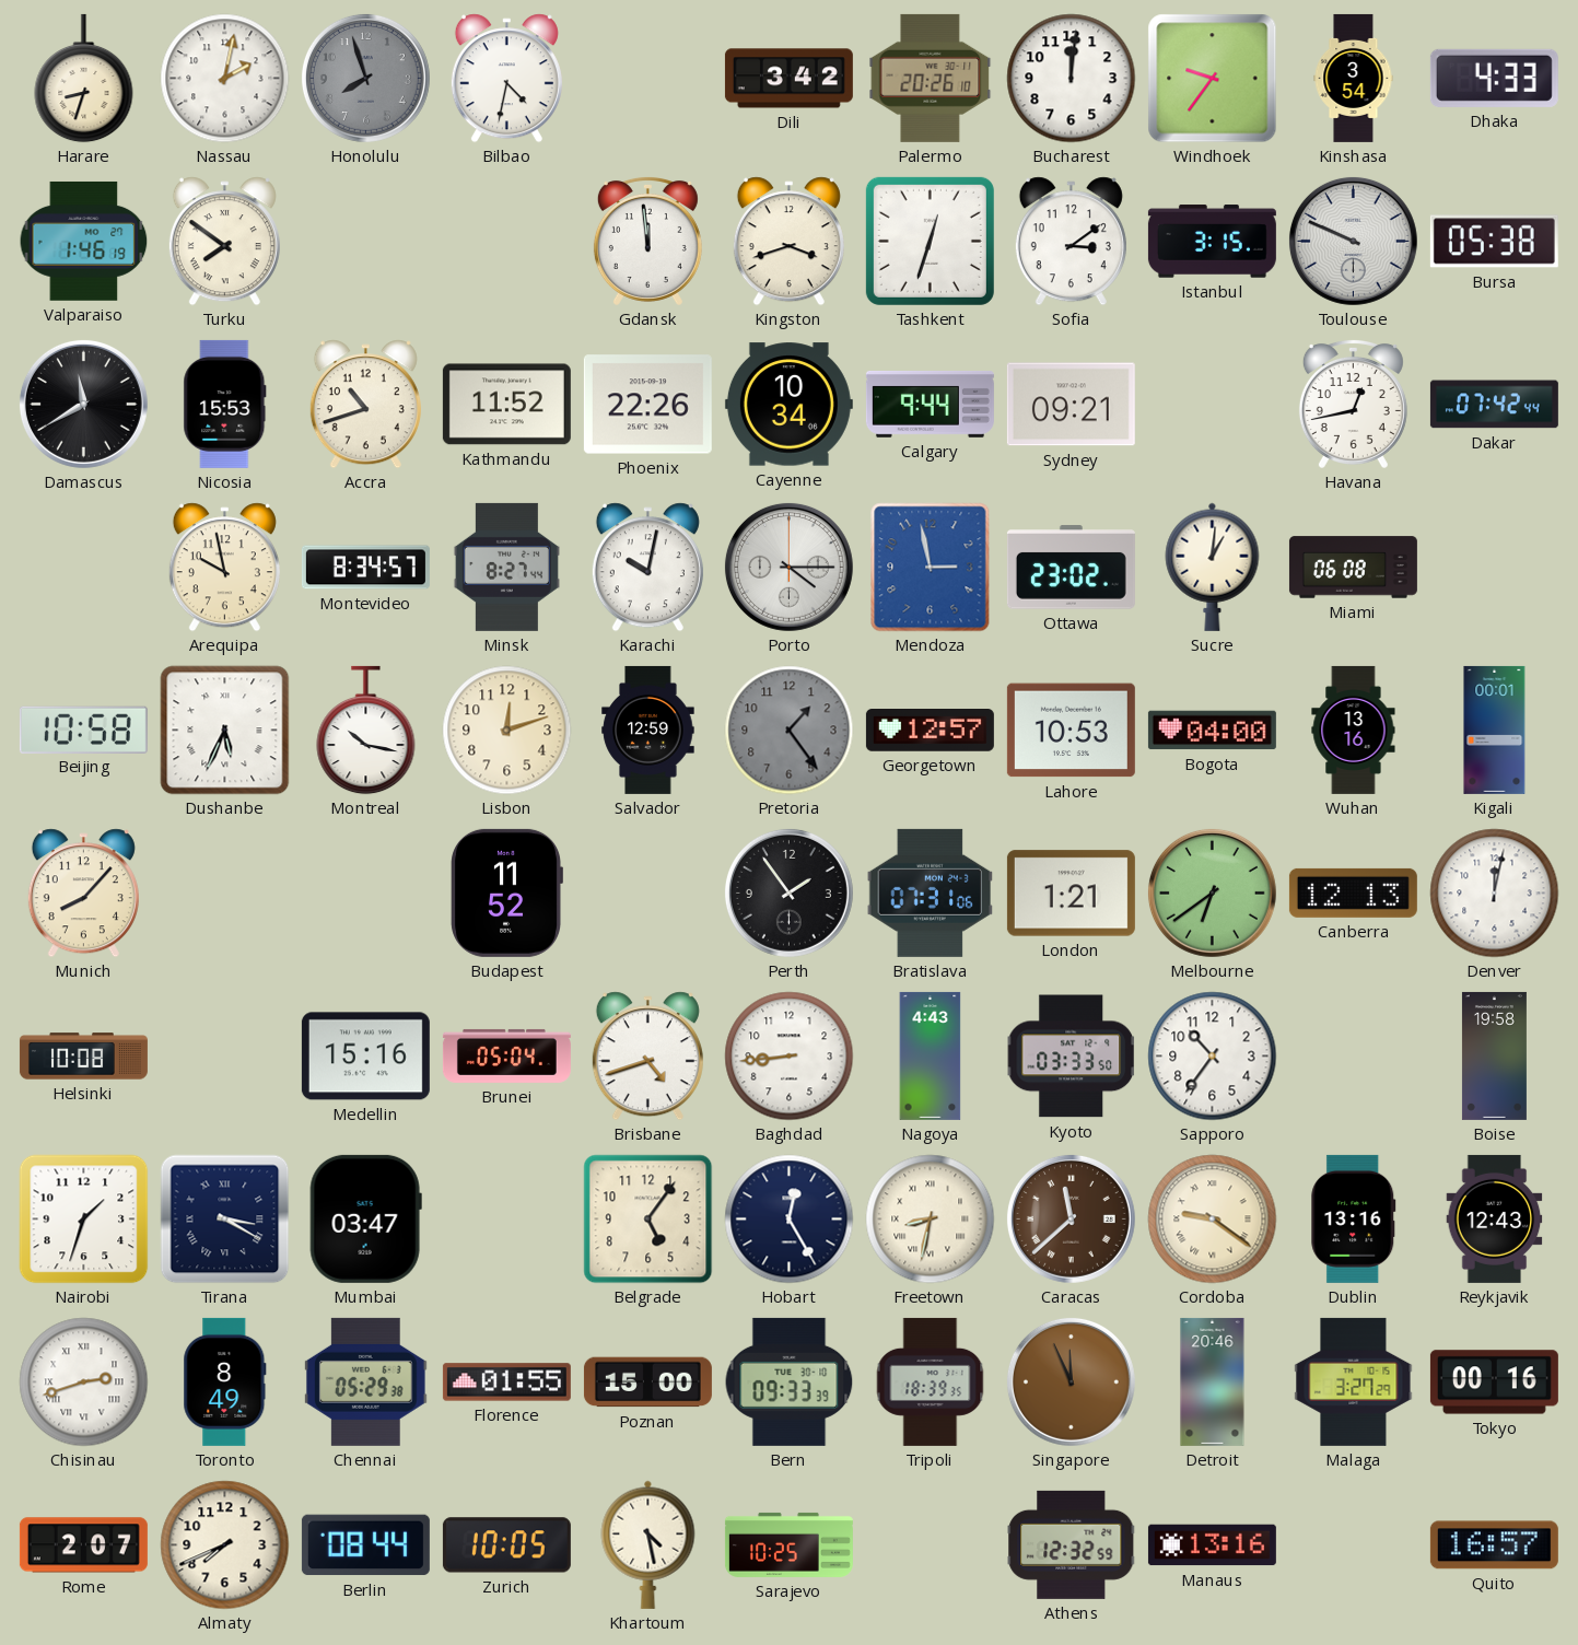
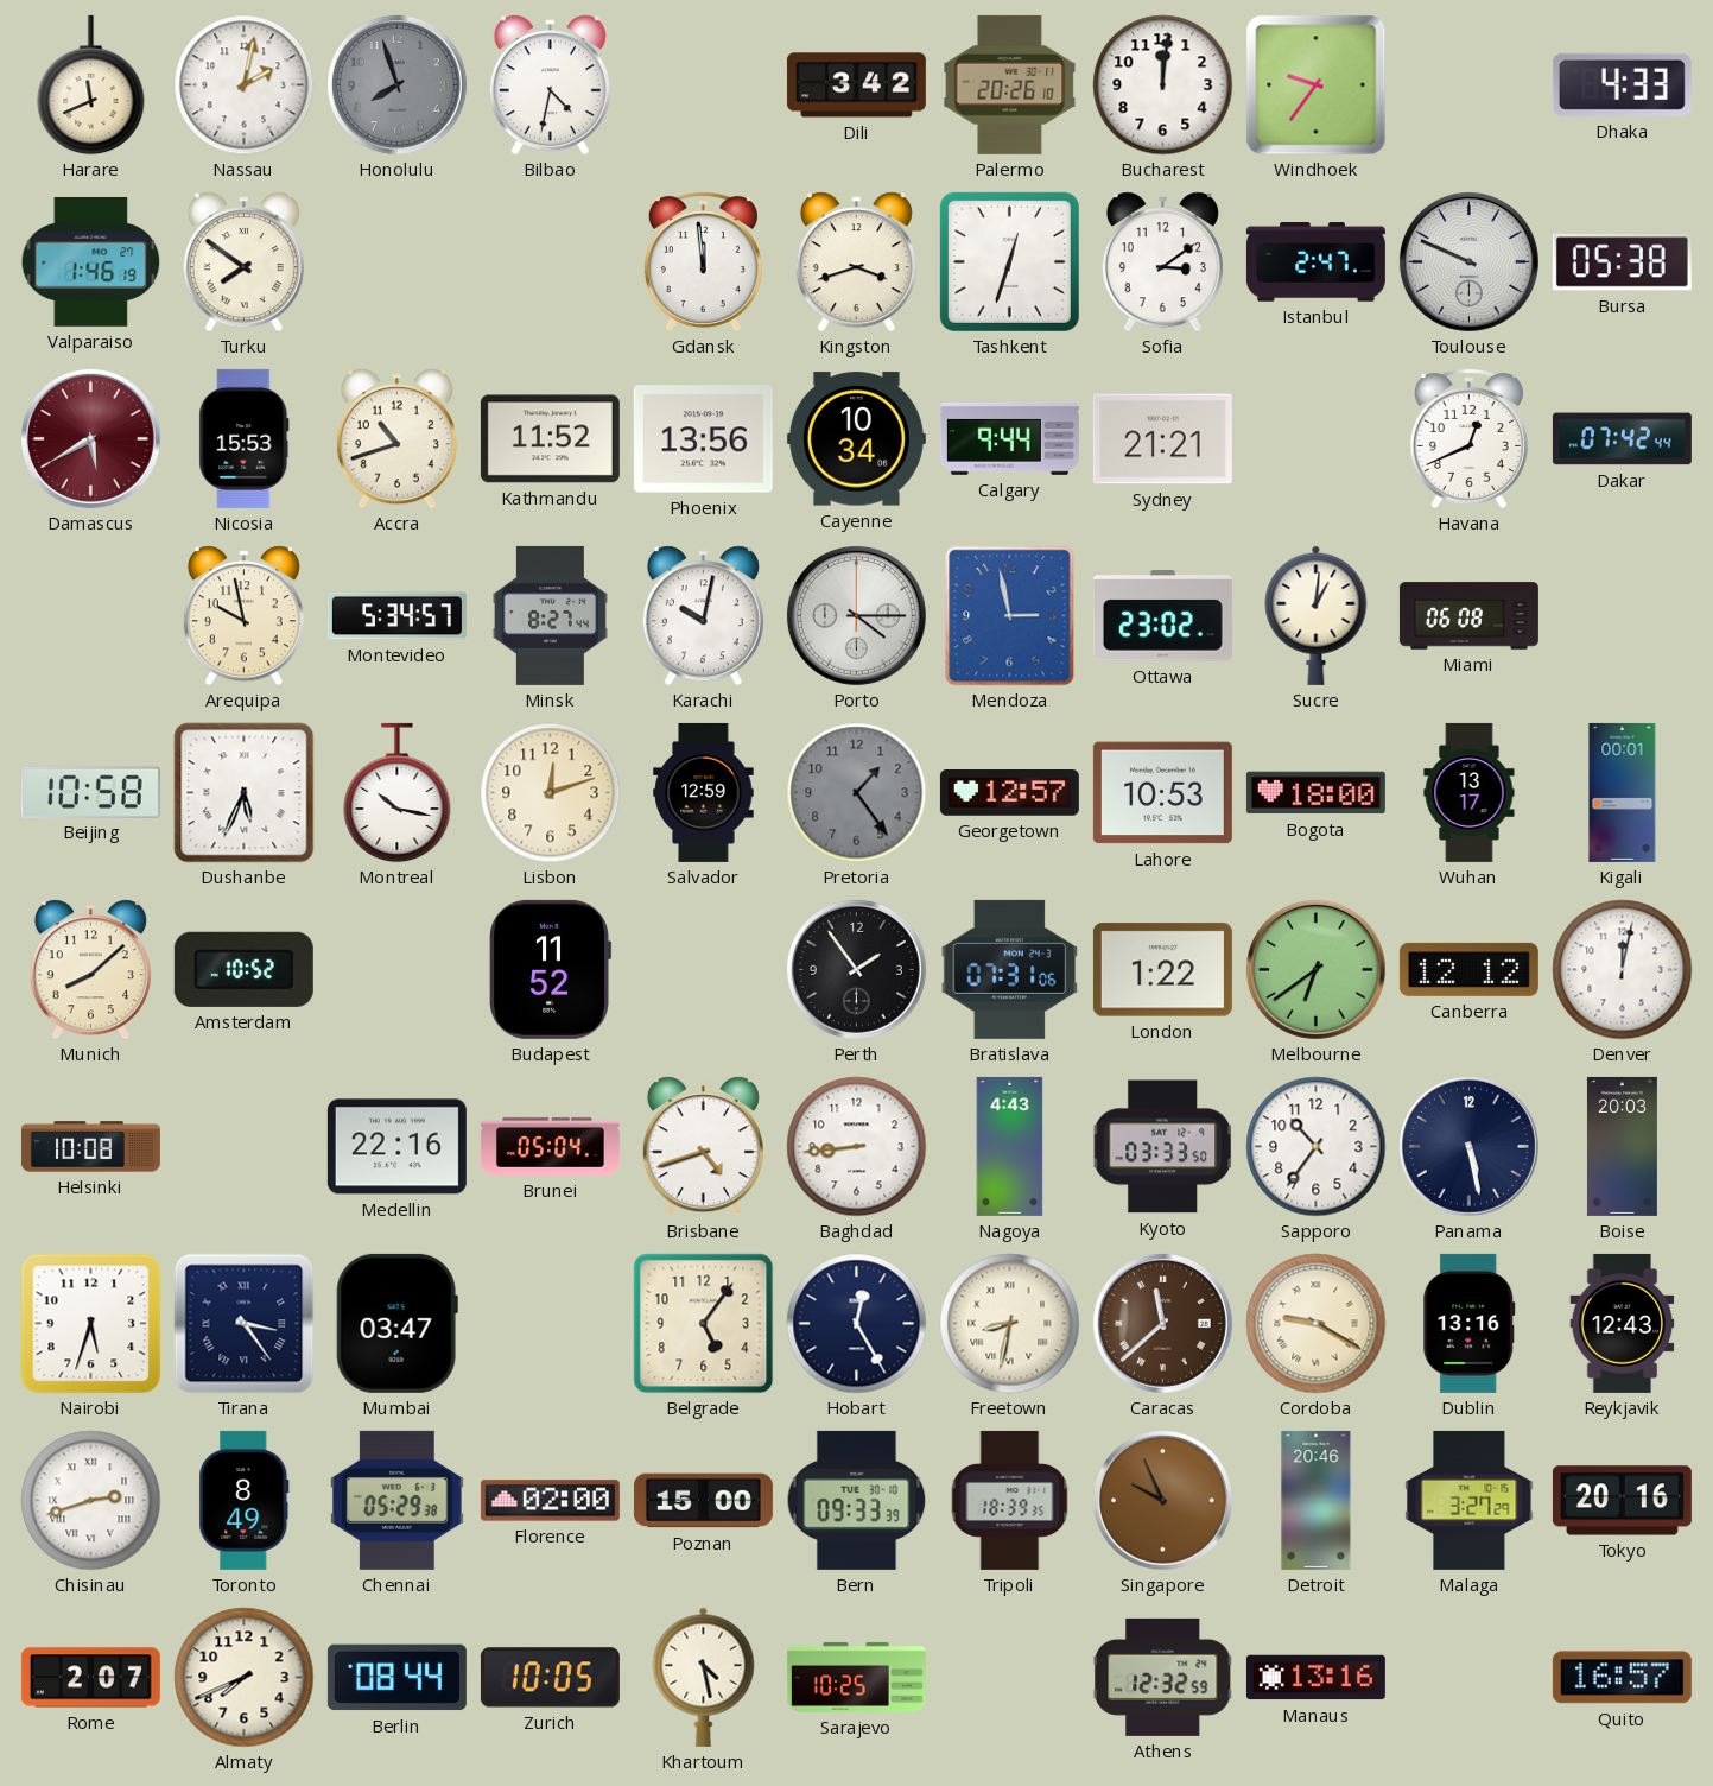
Harare: 8:33 -> 11:41
Kinshasa: 3:54 -> none
Istanbul: 3:15 -> 2:47
Damascus: 11:40 -> 5:40
Damascus dial: black -> burgundy
Phoenix: 22:26 -> 13:56
Sydney: 09:21 -> 21:21
Havana: 12:43 -> 12:41
Montevideo: 8:34 -> 5:34
Bogota: 04:00 -> 18:00
Wuhan: 13:16 -> 13:17
Munich: 8:07 -> 8:08
Amsterdam: none -> 10:52
London: 1:21 -> 1:22
Canberra: 12:13 -> 12:12
Medellin: 15:16 -> 22:16
Panama: none -> 5:28
Boise: 19:58 -> 20:03
Nairobi: 1:33 -> 5:33
Tirana: 3:20 -> 3:24
Cordoba: 9:21 -> 9:20
Florence: 01:55 -> 02:00
Singapore: 11:56 -> 9:56
Tokyo: 00:16 -> 20:16
